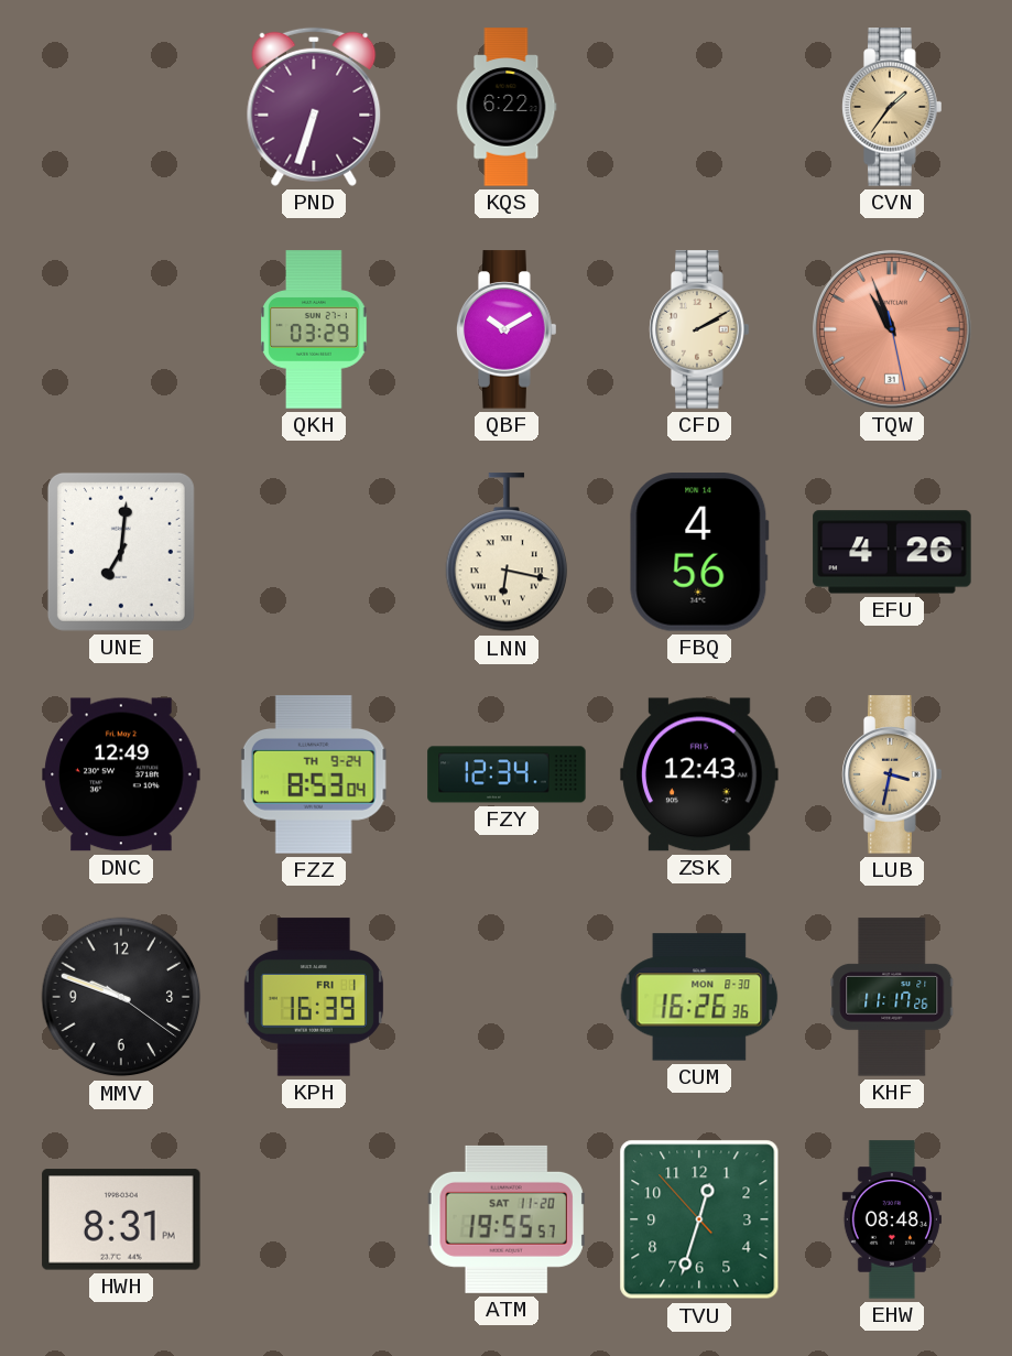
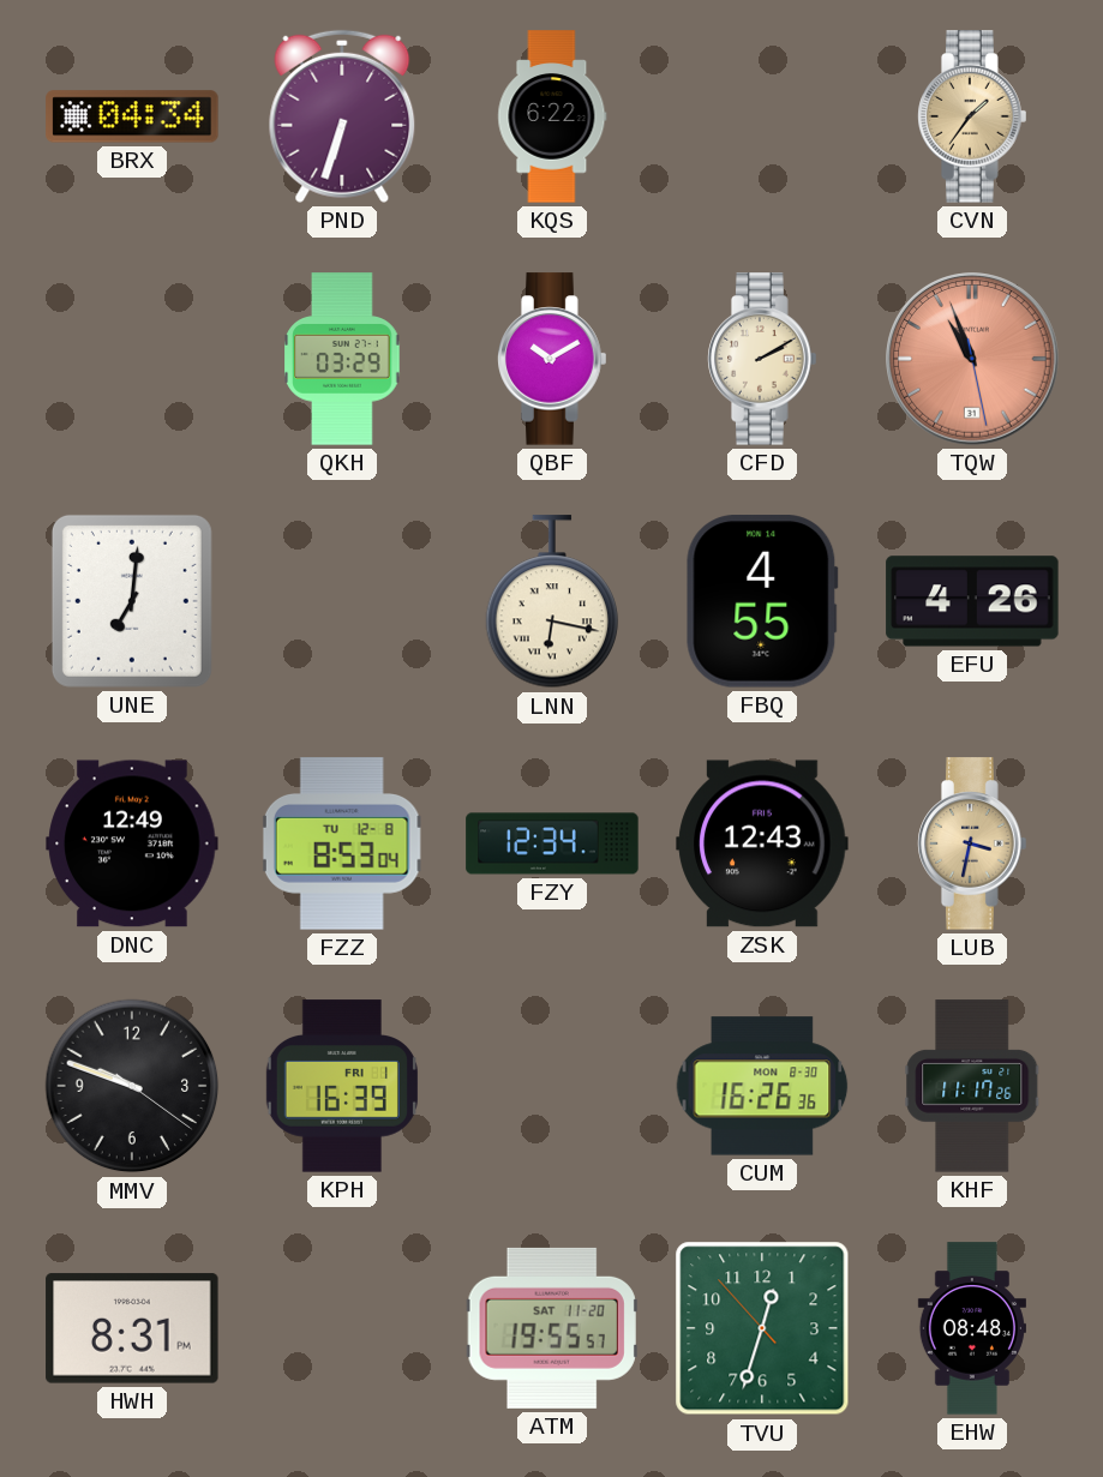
BRX: none -> 04:34
FBQ: 4:56 -> 4:55
FZZ date: TH 9-24 -> TU 12-8
